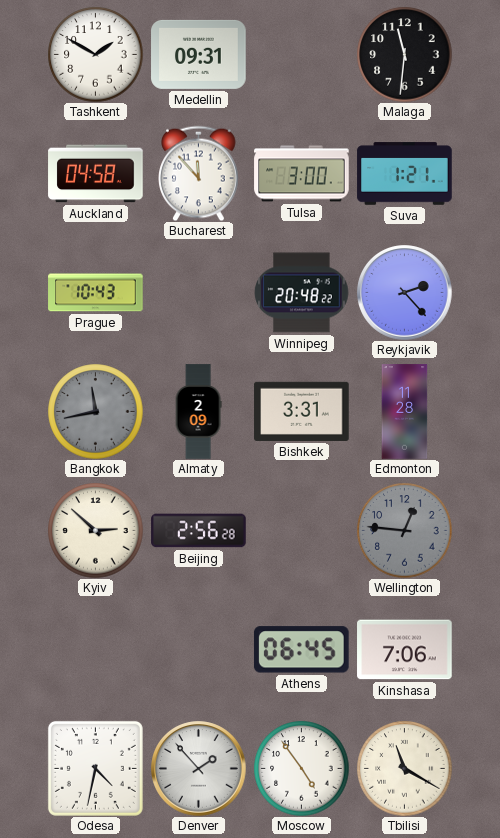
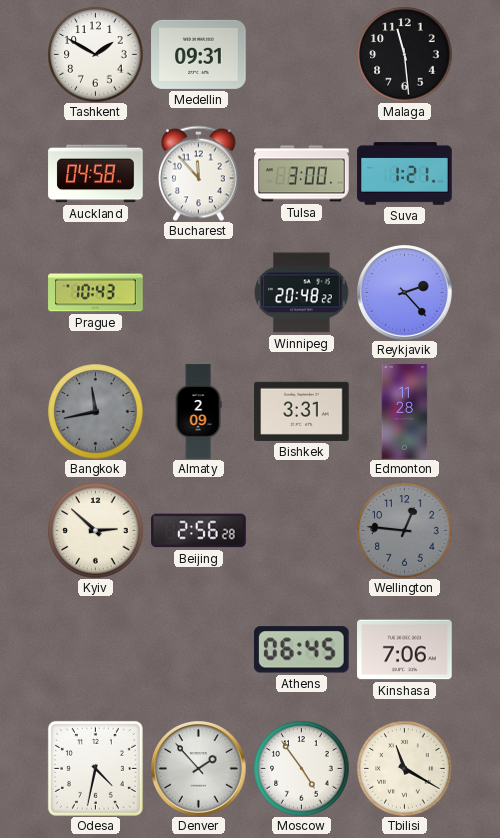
Malaga: 11:31 -> 11:29
